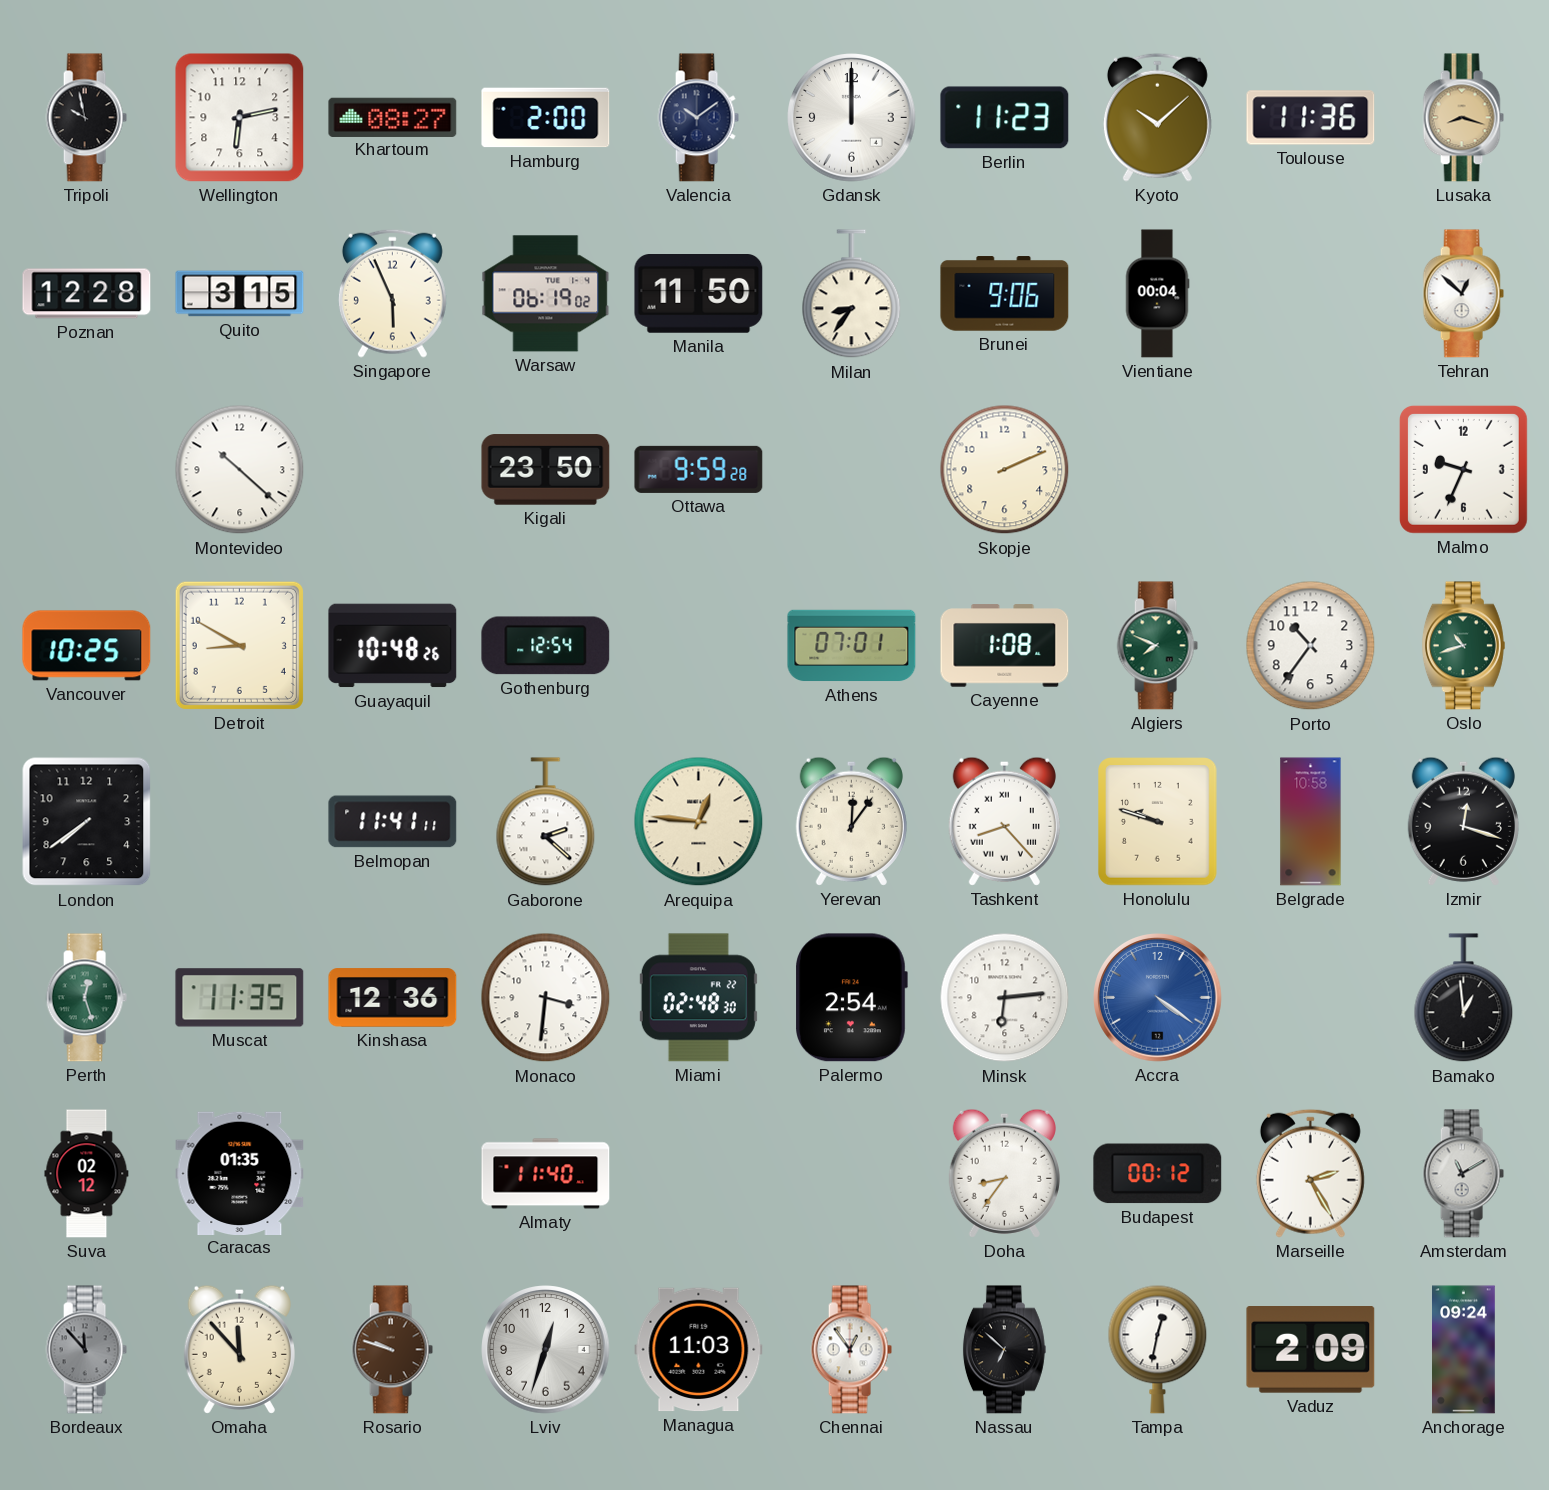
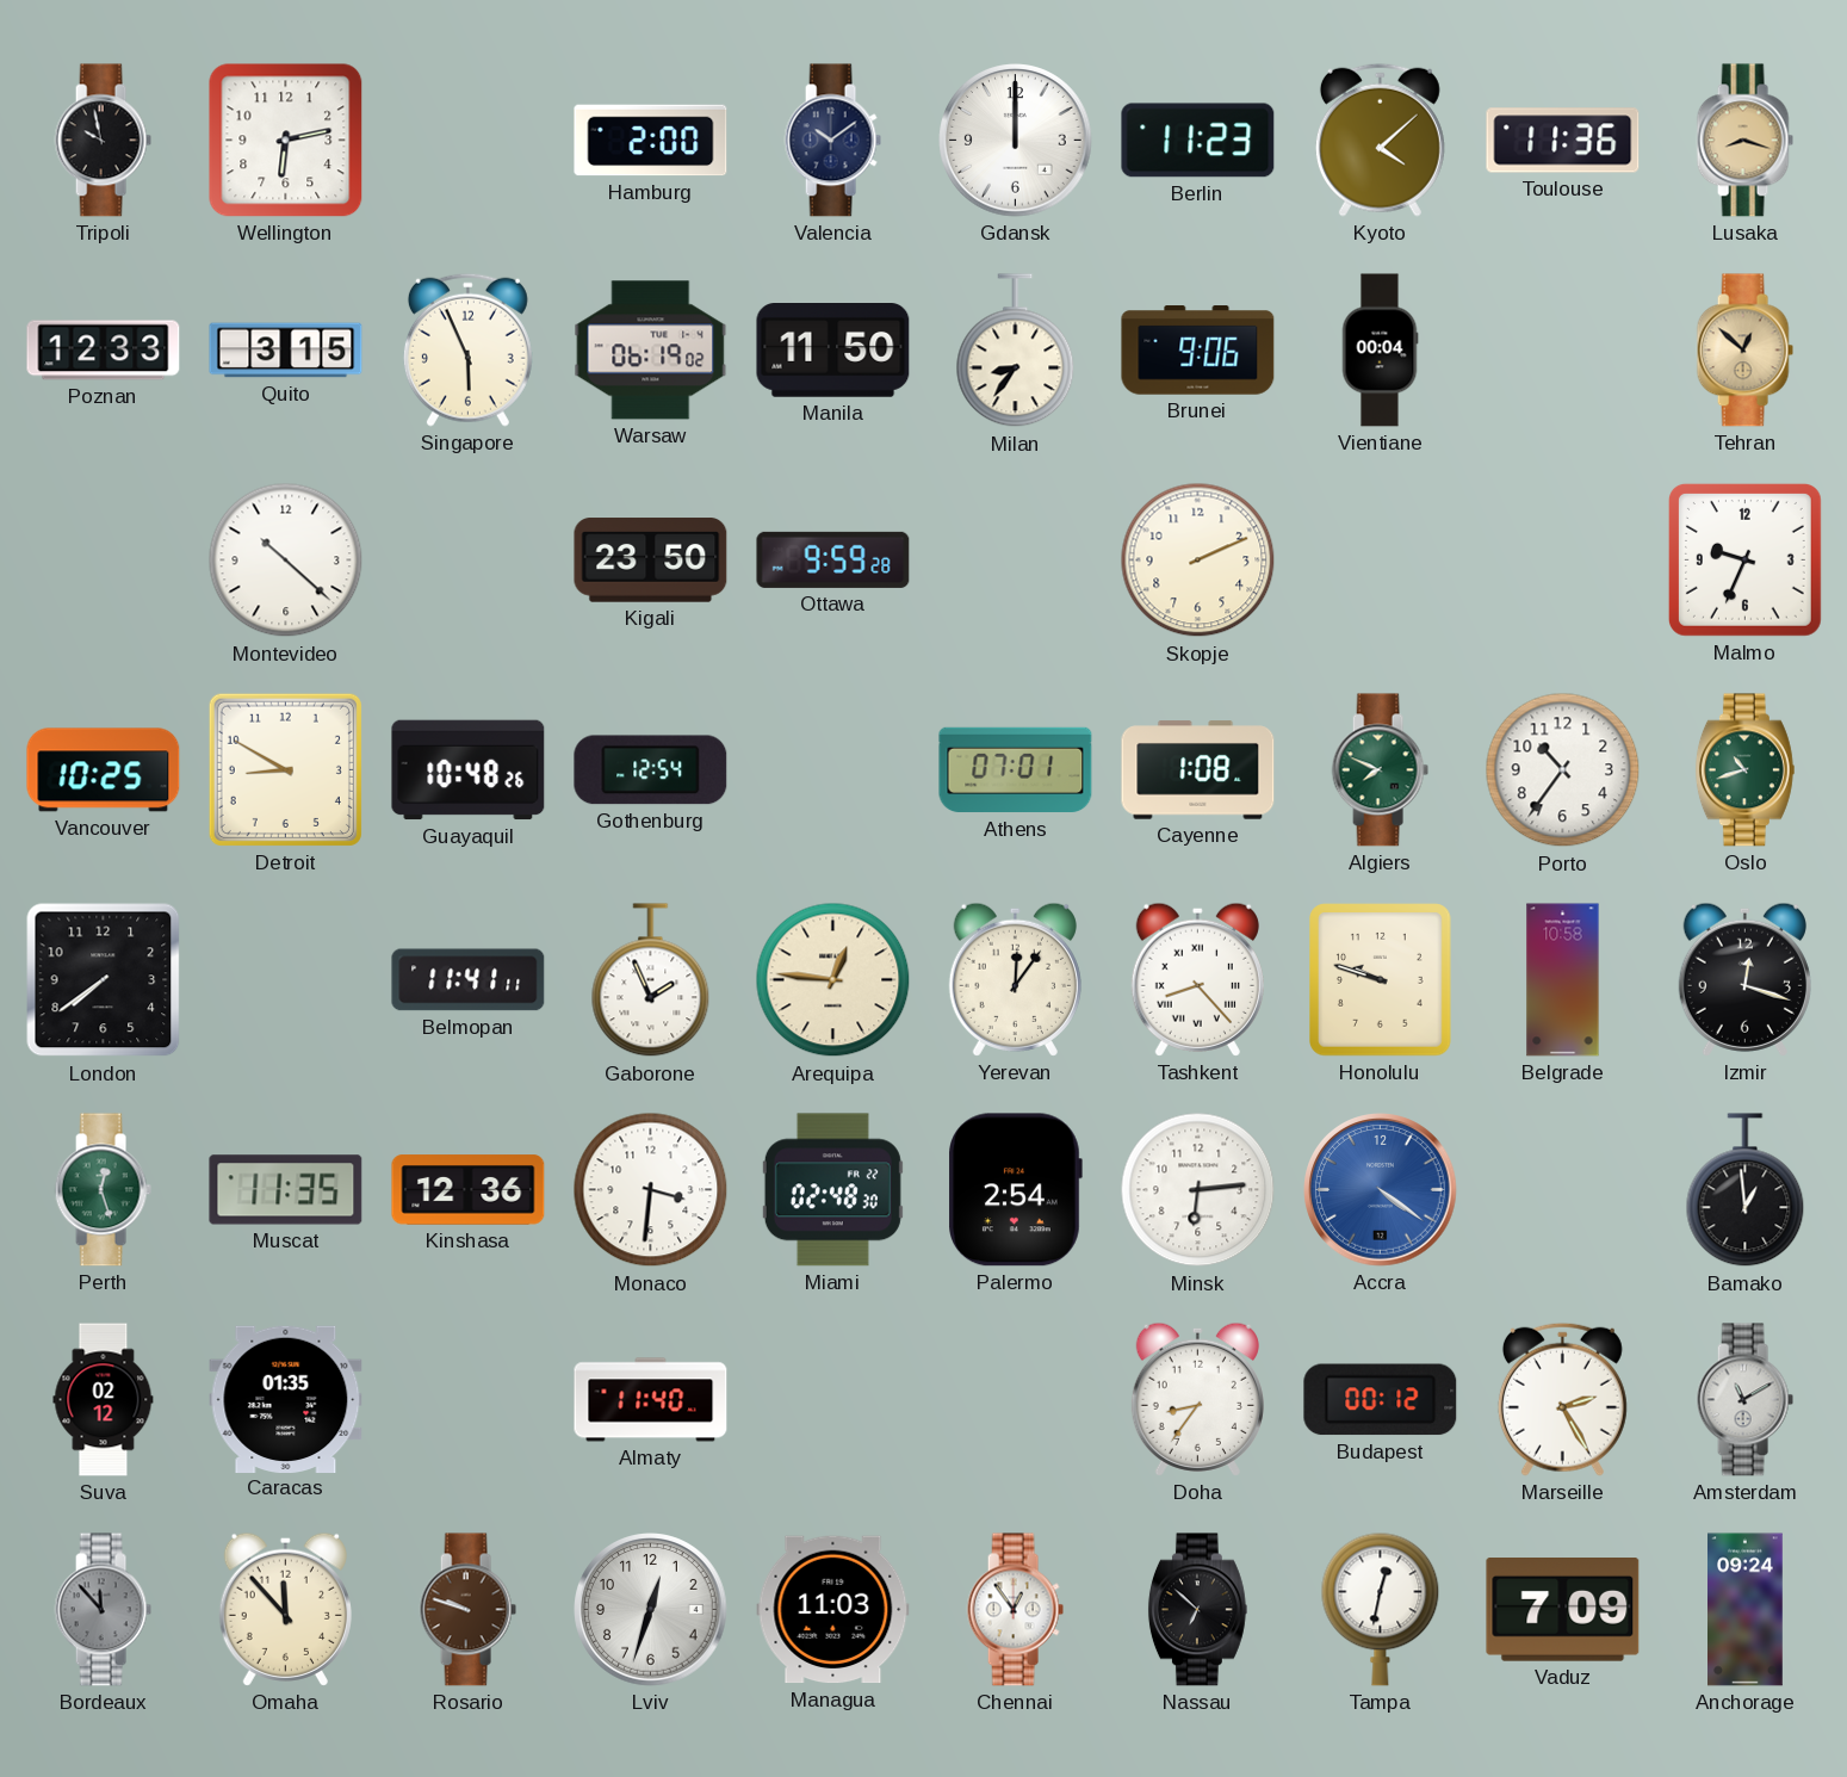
Khartoum: 08:27 -> none
Kyoto: 10:08 -> 4:08
Poznan: 12:28 -> 12:33
Tehran dial: white -> champagne
Gaborone: 2:22 -> 1:56
Vaduz: 2:09 -> 7:09
